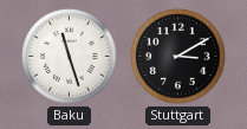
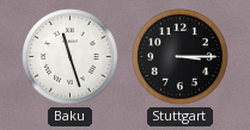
Stuttgart: 3:10 -> 3:15
